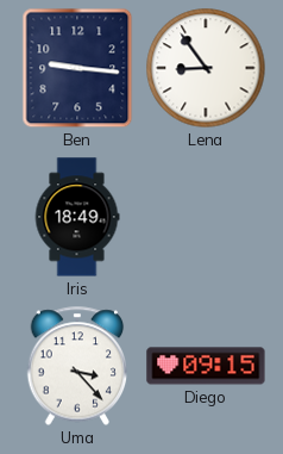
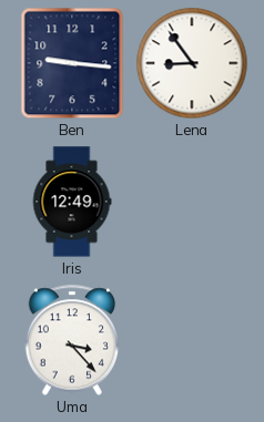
Iris: 18:49 -> 12:49
Diego: 09:15 -> none
